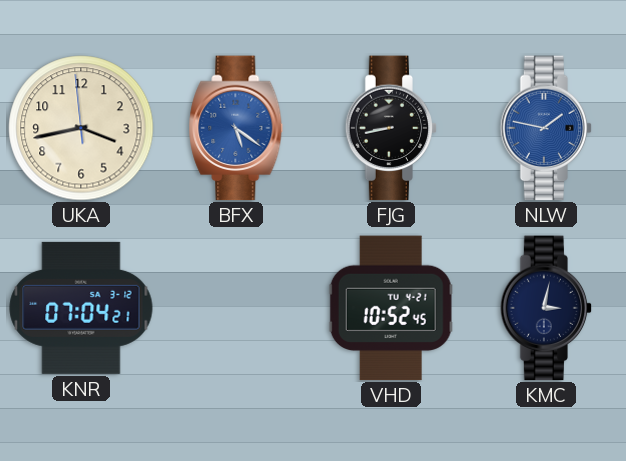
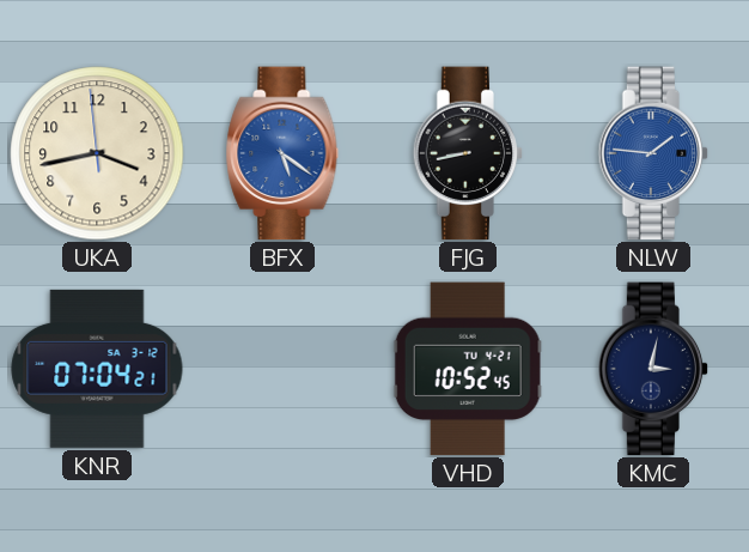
NLW: 1:47 -> 1:46
